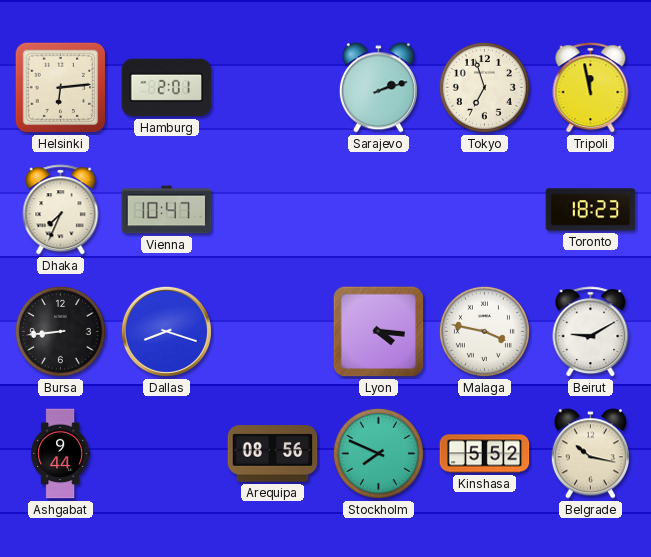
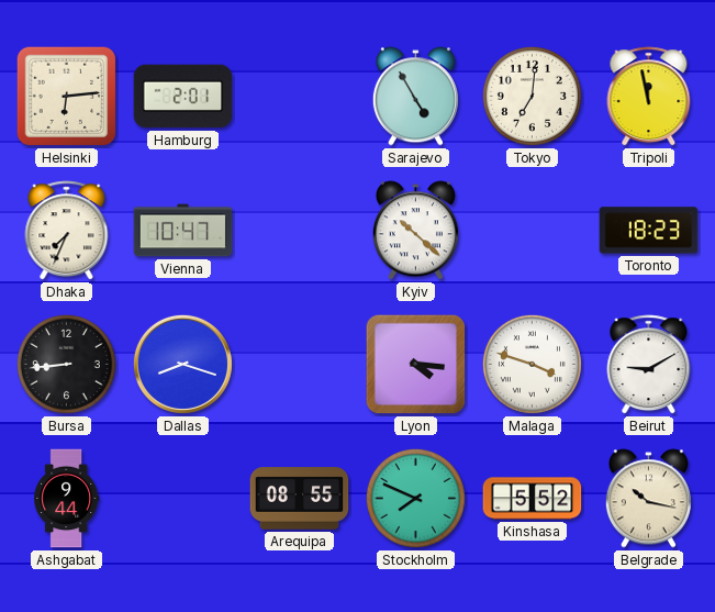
Sarajevo: 2:12 -> 4:55
Tokyo: 6:57 -> 7:01
Kyiv: none -> 10:22
Malaga: 3:47 -> 3:48
Arequipa: 08:56 -> 08:55
